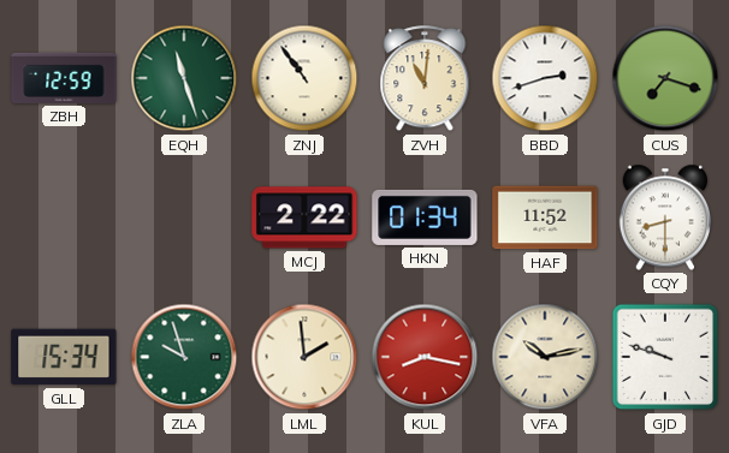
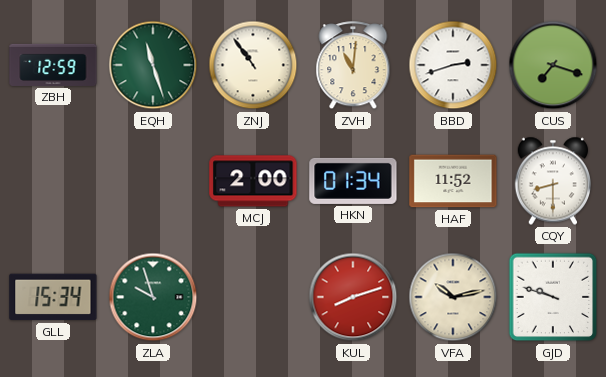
MCJ: 2:22 -> 2:00
LML: 1:59 -> none
KUL: 8:17 -> 8:12
